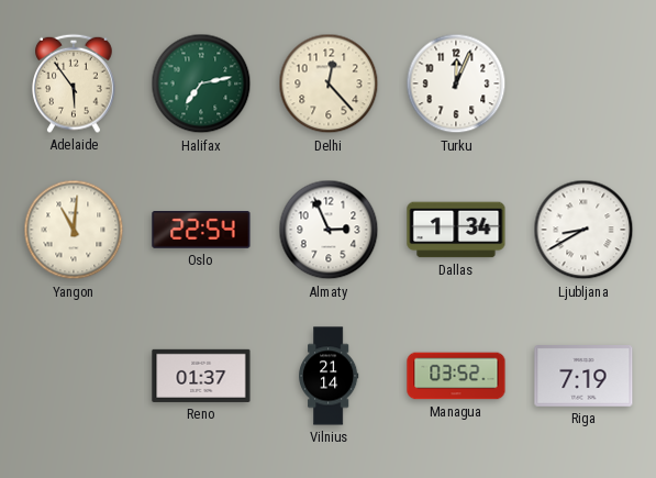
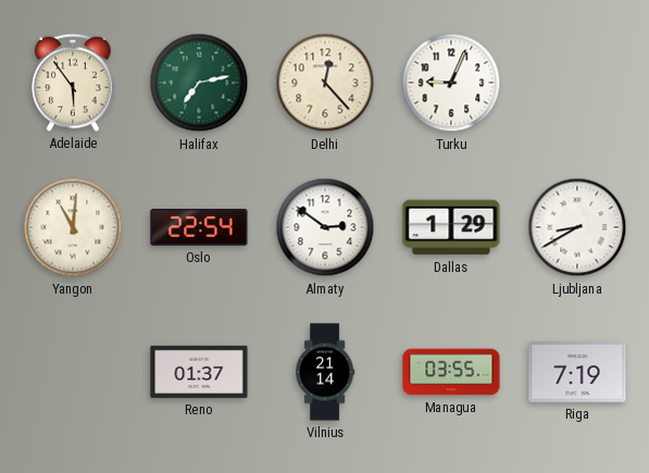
Turku: 12:04 -> 9:04
Almaty: 2:56 -> 2:51
Dallas: 1:34 -> 1:29
Managua: 03:52 -> 03:55
